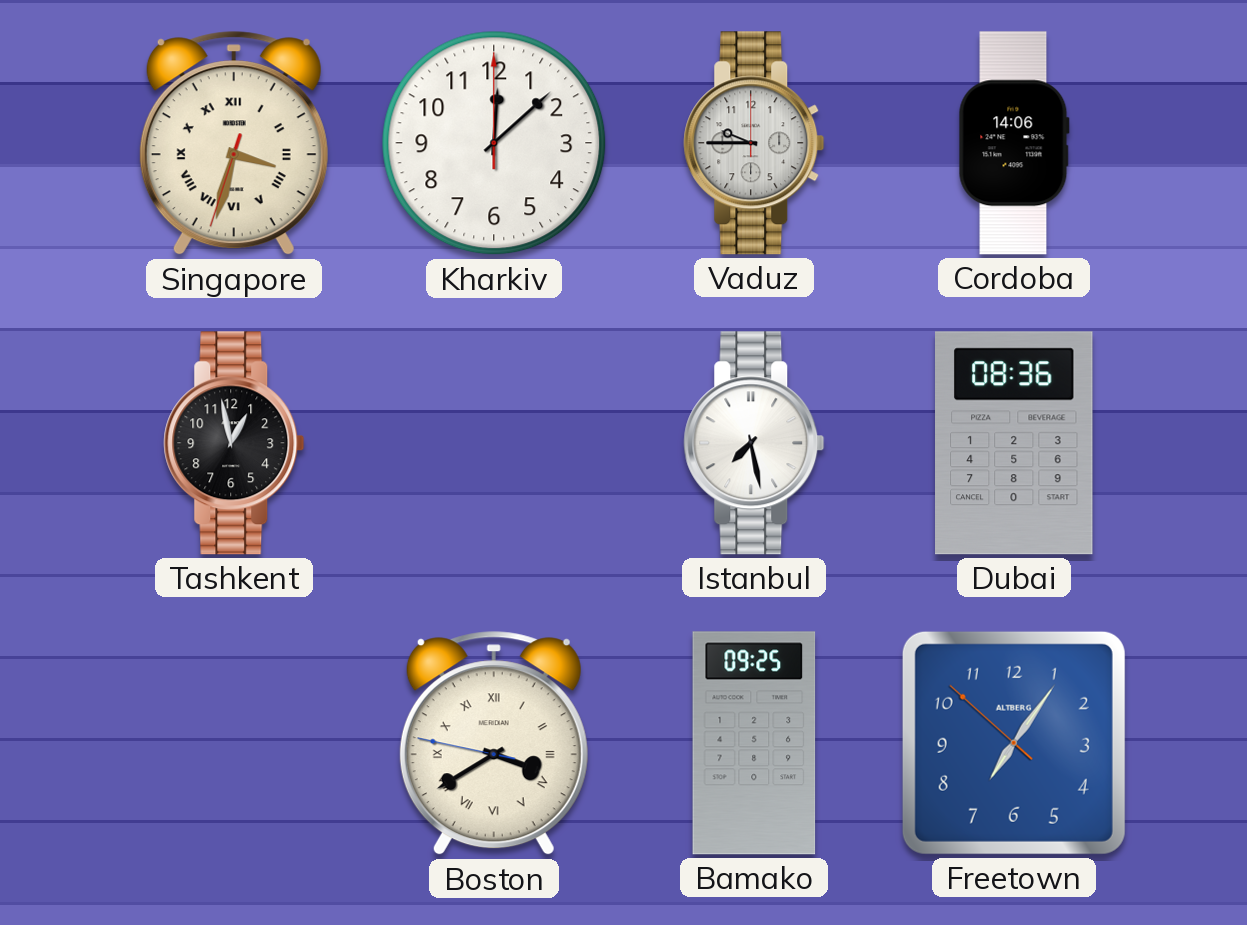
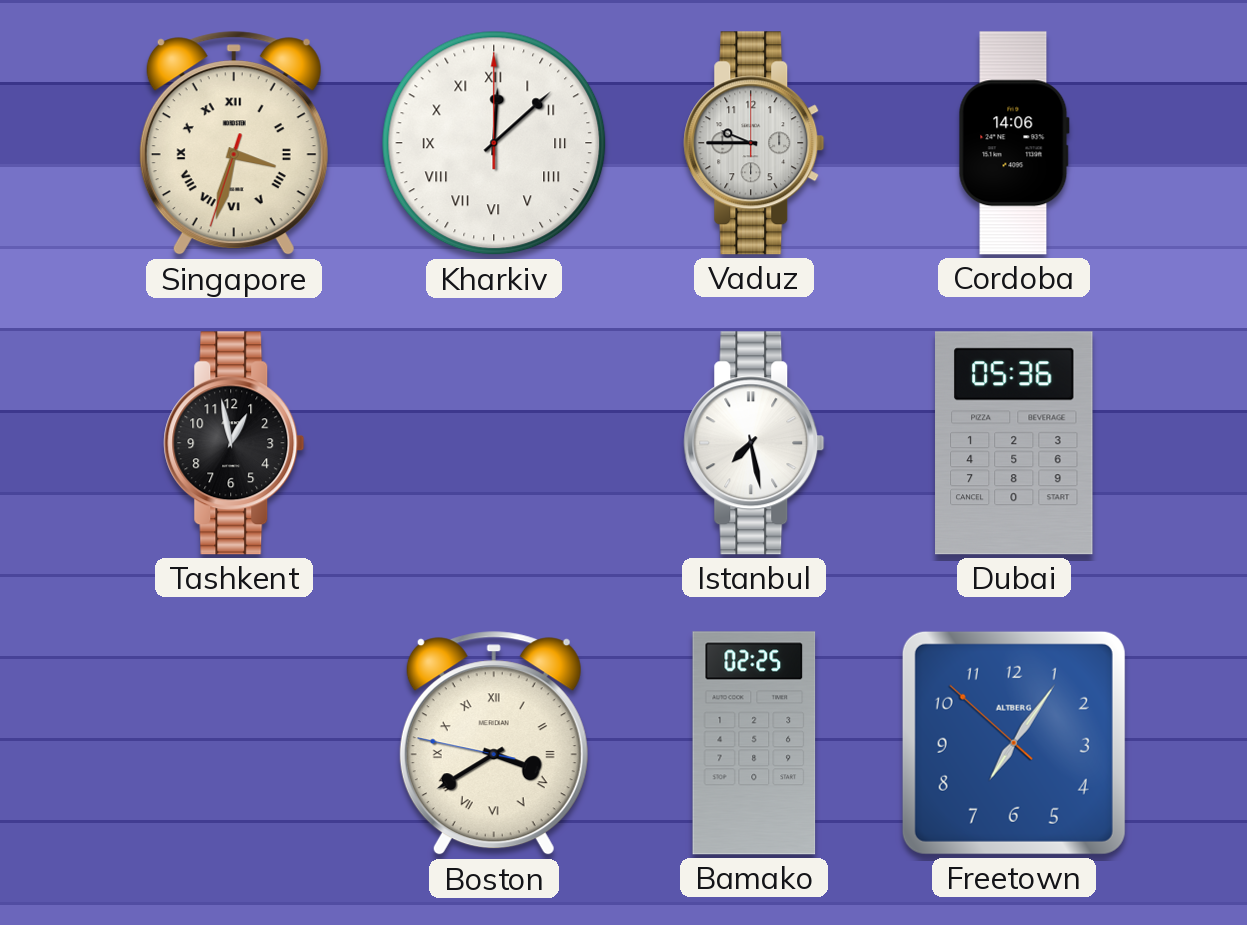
Kharkiv numerals: Arabic -> Roman
Dubai: 08:36 -> 05:36
Bamako: 09:25 -> 02:25
